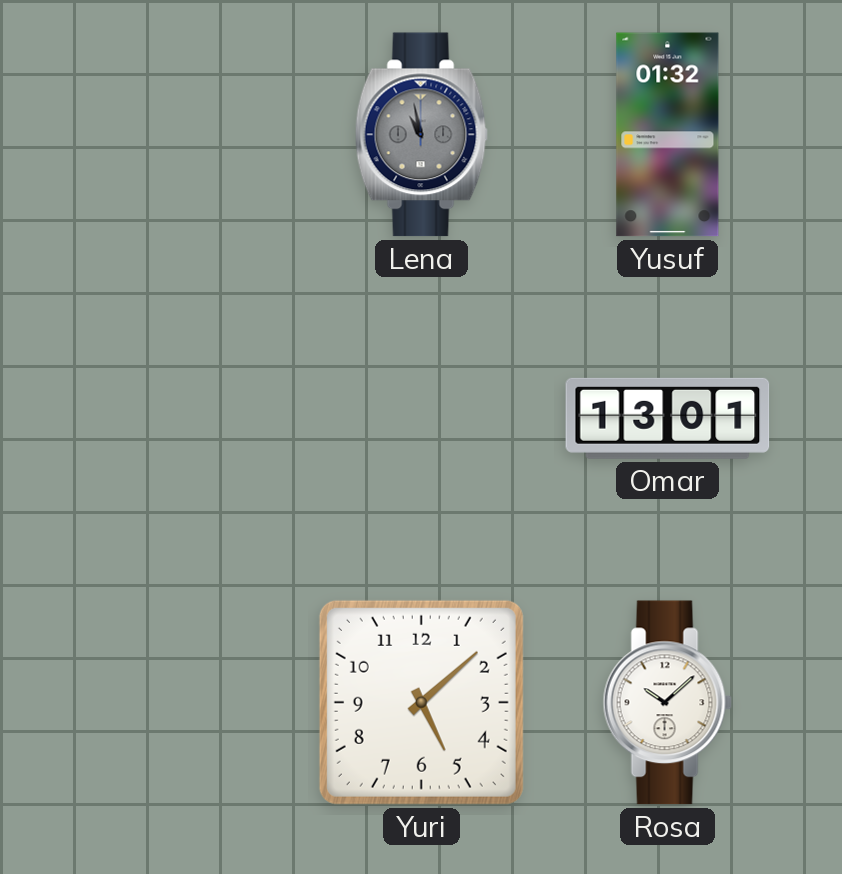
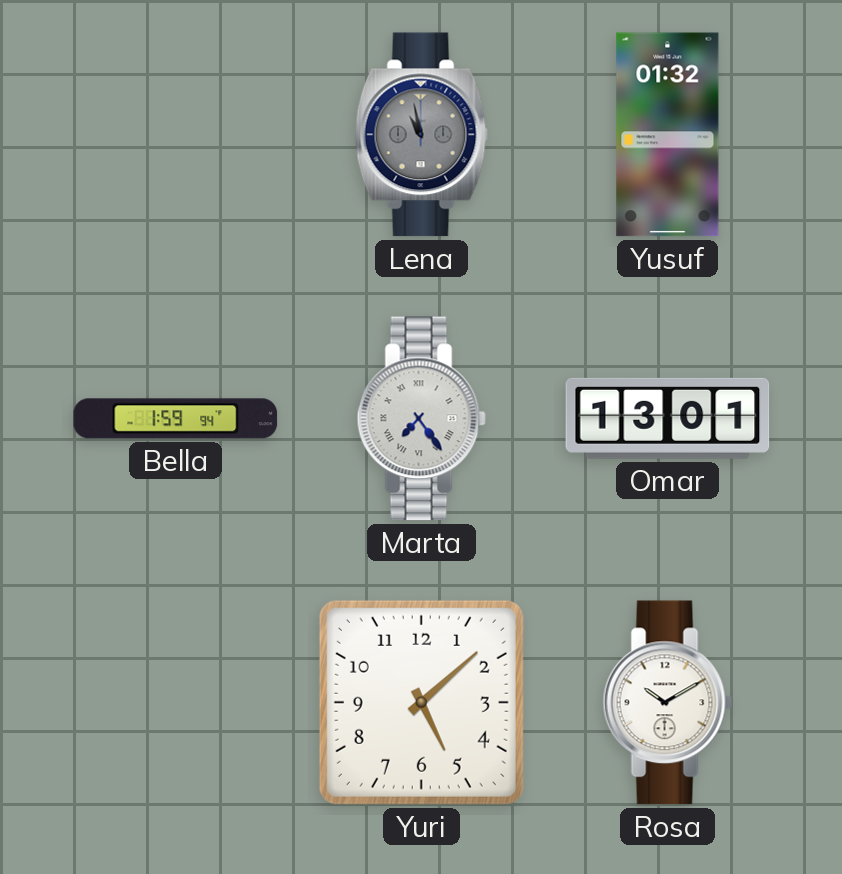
Bella: none -> 1:59
Marta: none -> 7:24
Rosa: 10:08 -> 10:10
